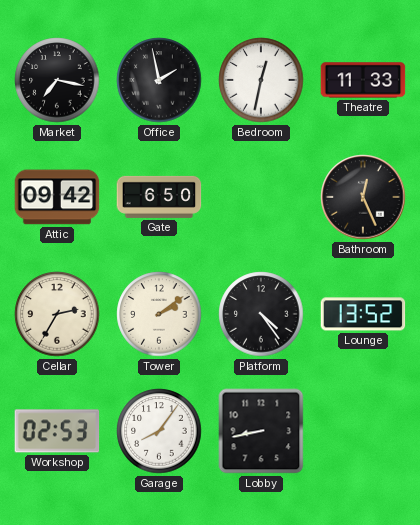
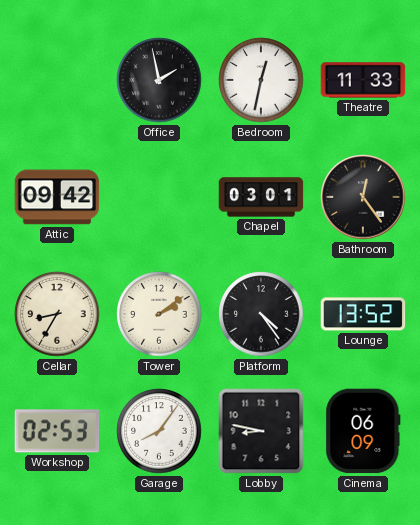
Market: 7:17 -> none
Gate: 6:50 -> none
Chapel: none -> 03:01
Bathroom: 12:26 -> 12:24
Cellar: 2:35 -> 8:35
Lobby: 8:43 -> 8:47
Cinema: none -> 06:09
